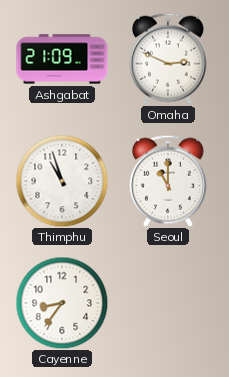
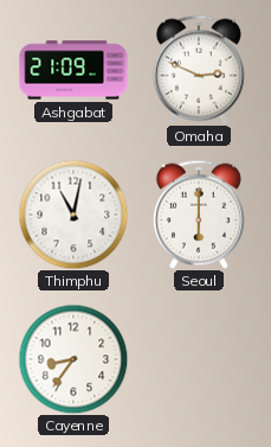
Thimphu: 10:57 -> 11:02
Seoul: 11:00 -> 6:00
